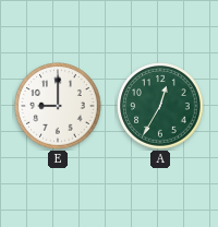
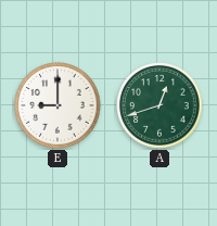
A: 12:35 -> 12:42
